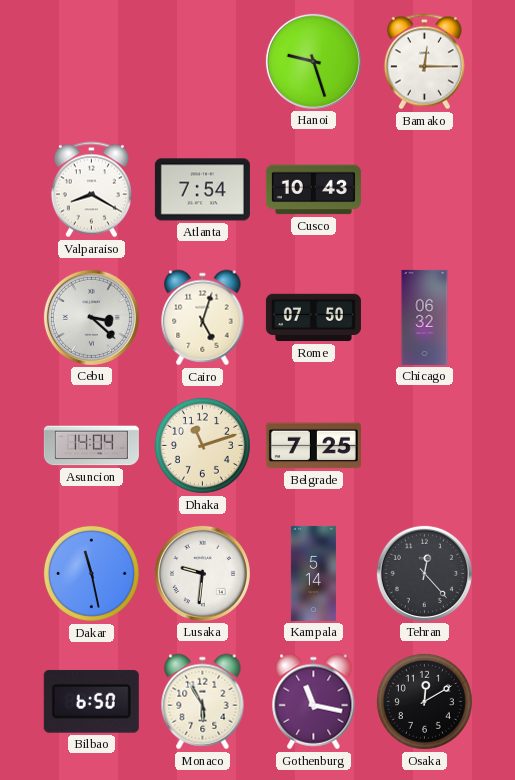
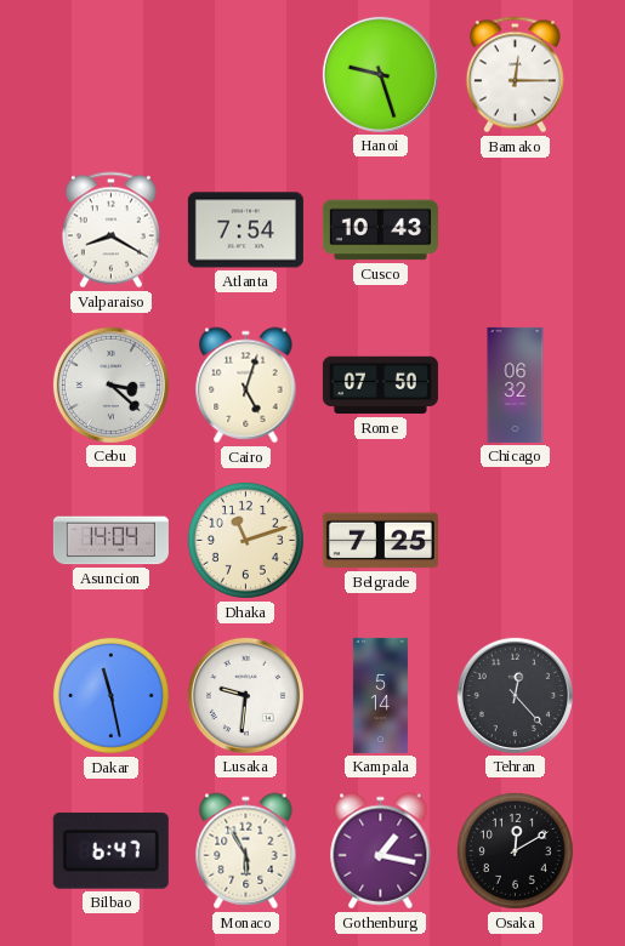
Bilbao: 6:50 -> 6:47
Gothenburg: 11:17 -> 1:17
